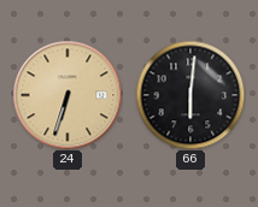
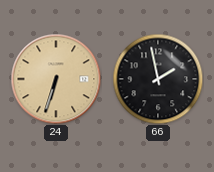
66: 6:01 -> 1:58
